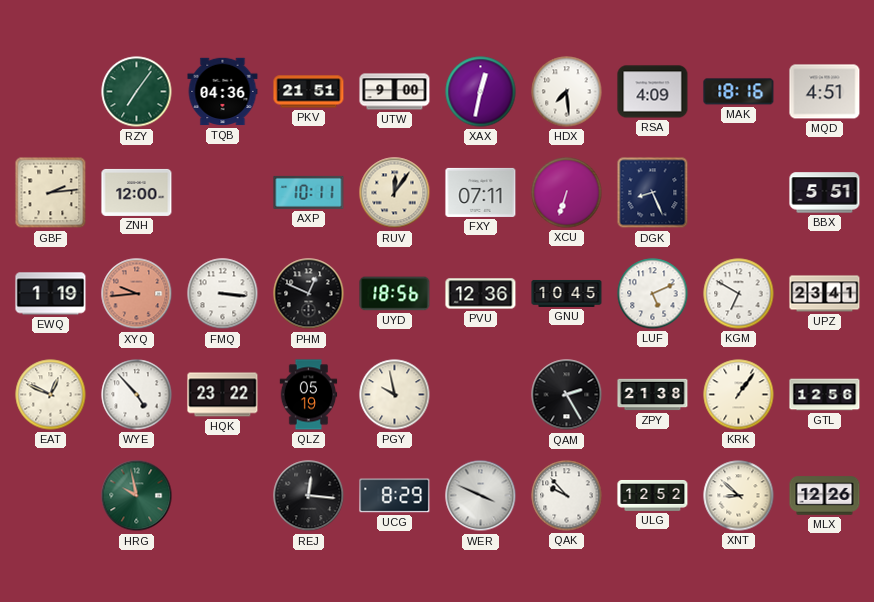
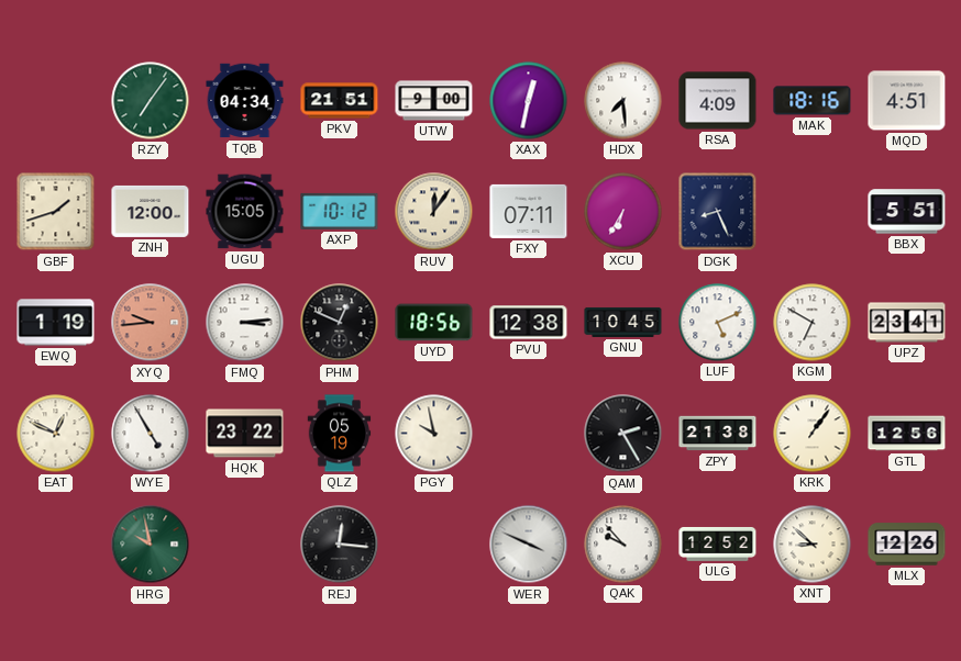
TQB: 04:36 -> 04:34
GBF: 2:14 -> 1:42
UGU: none -> 15:05
AXP: 10:11 -> 10:12
XCU: 6:33 -> 6:35
FMQ: 3:16 -> 3:14
PVU: 12:36 -> 12:38
WYE: 4:53 -> 4:55
UCG: 8:29 -> none
